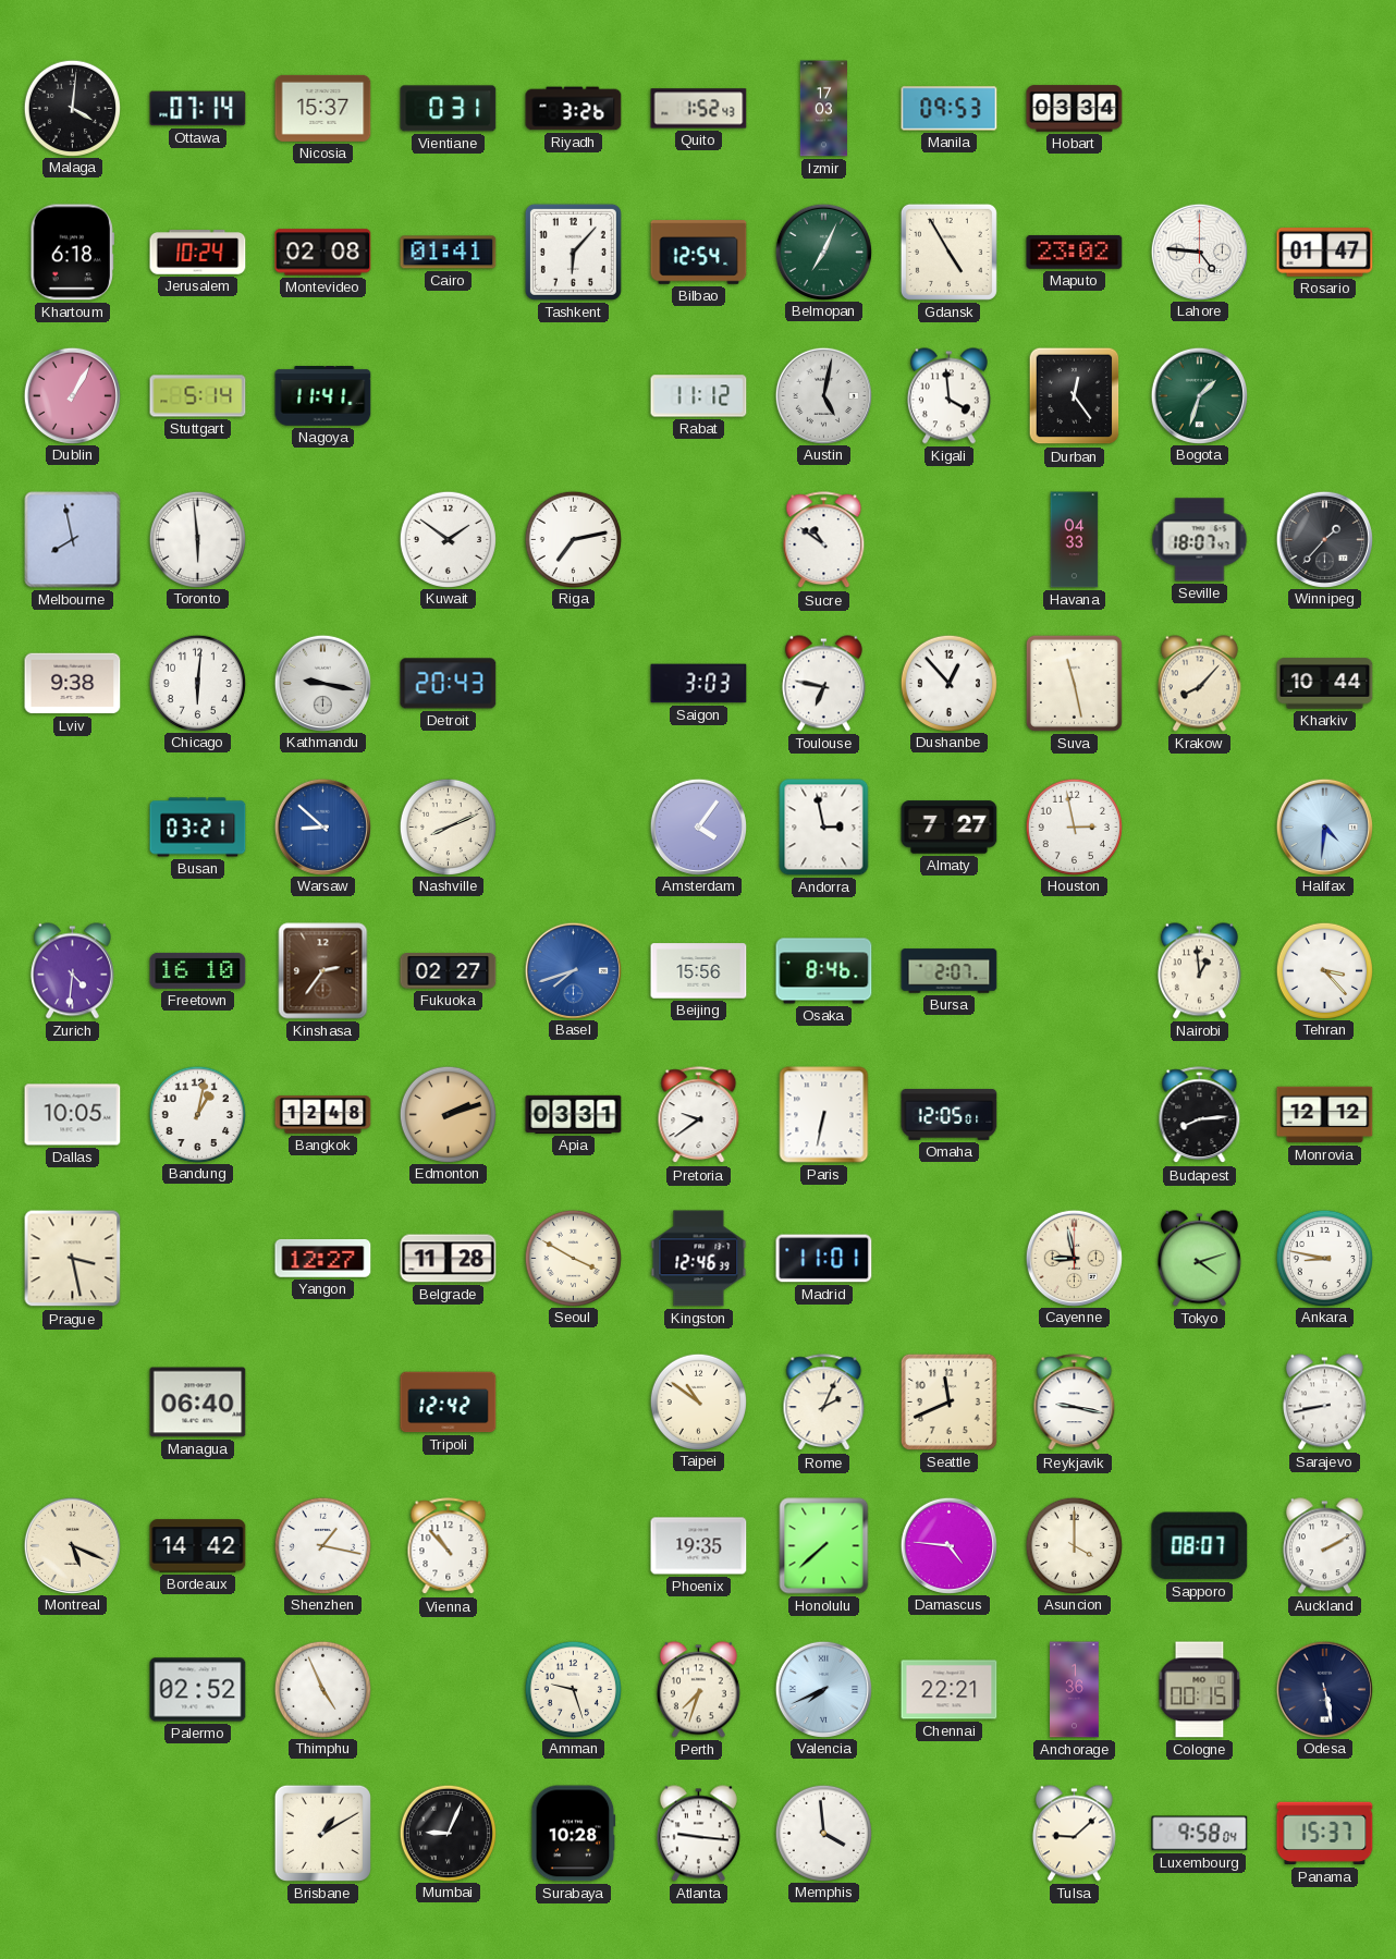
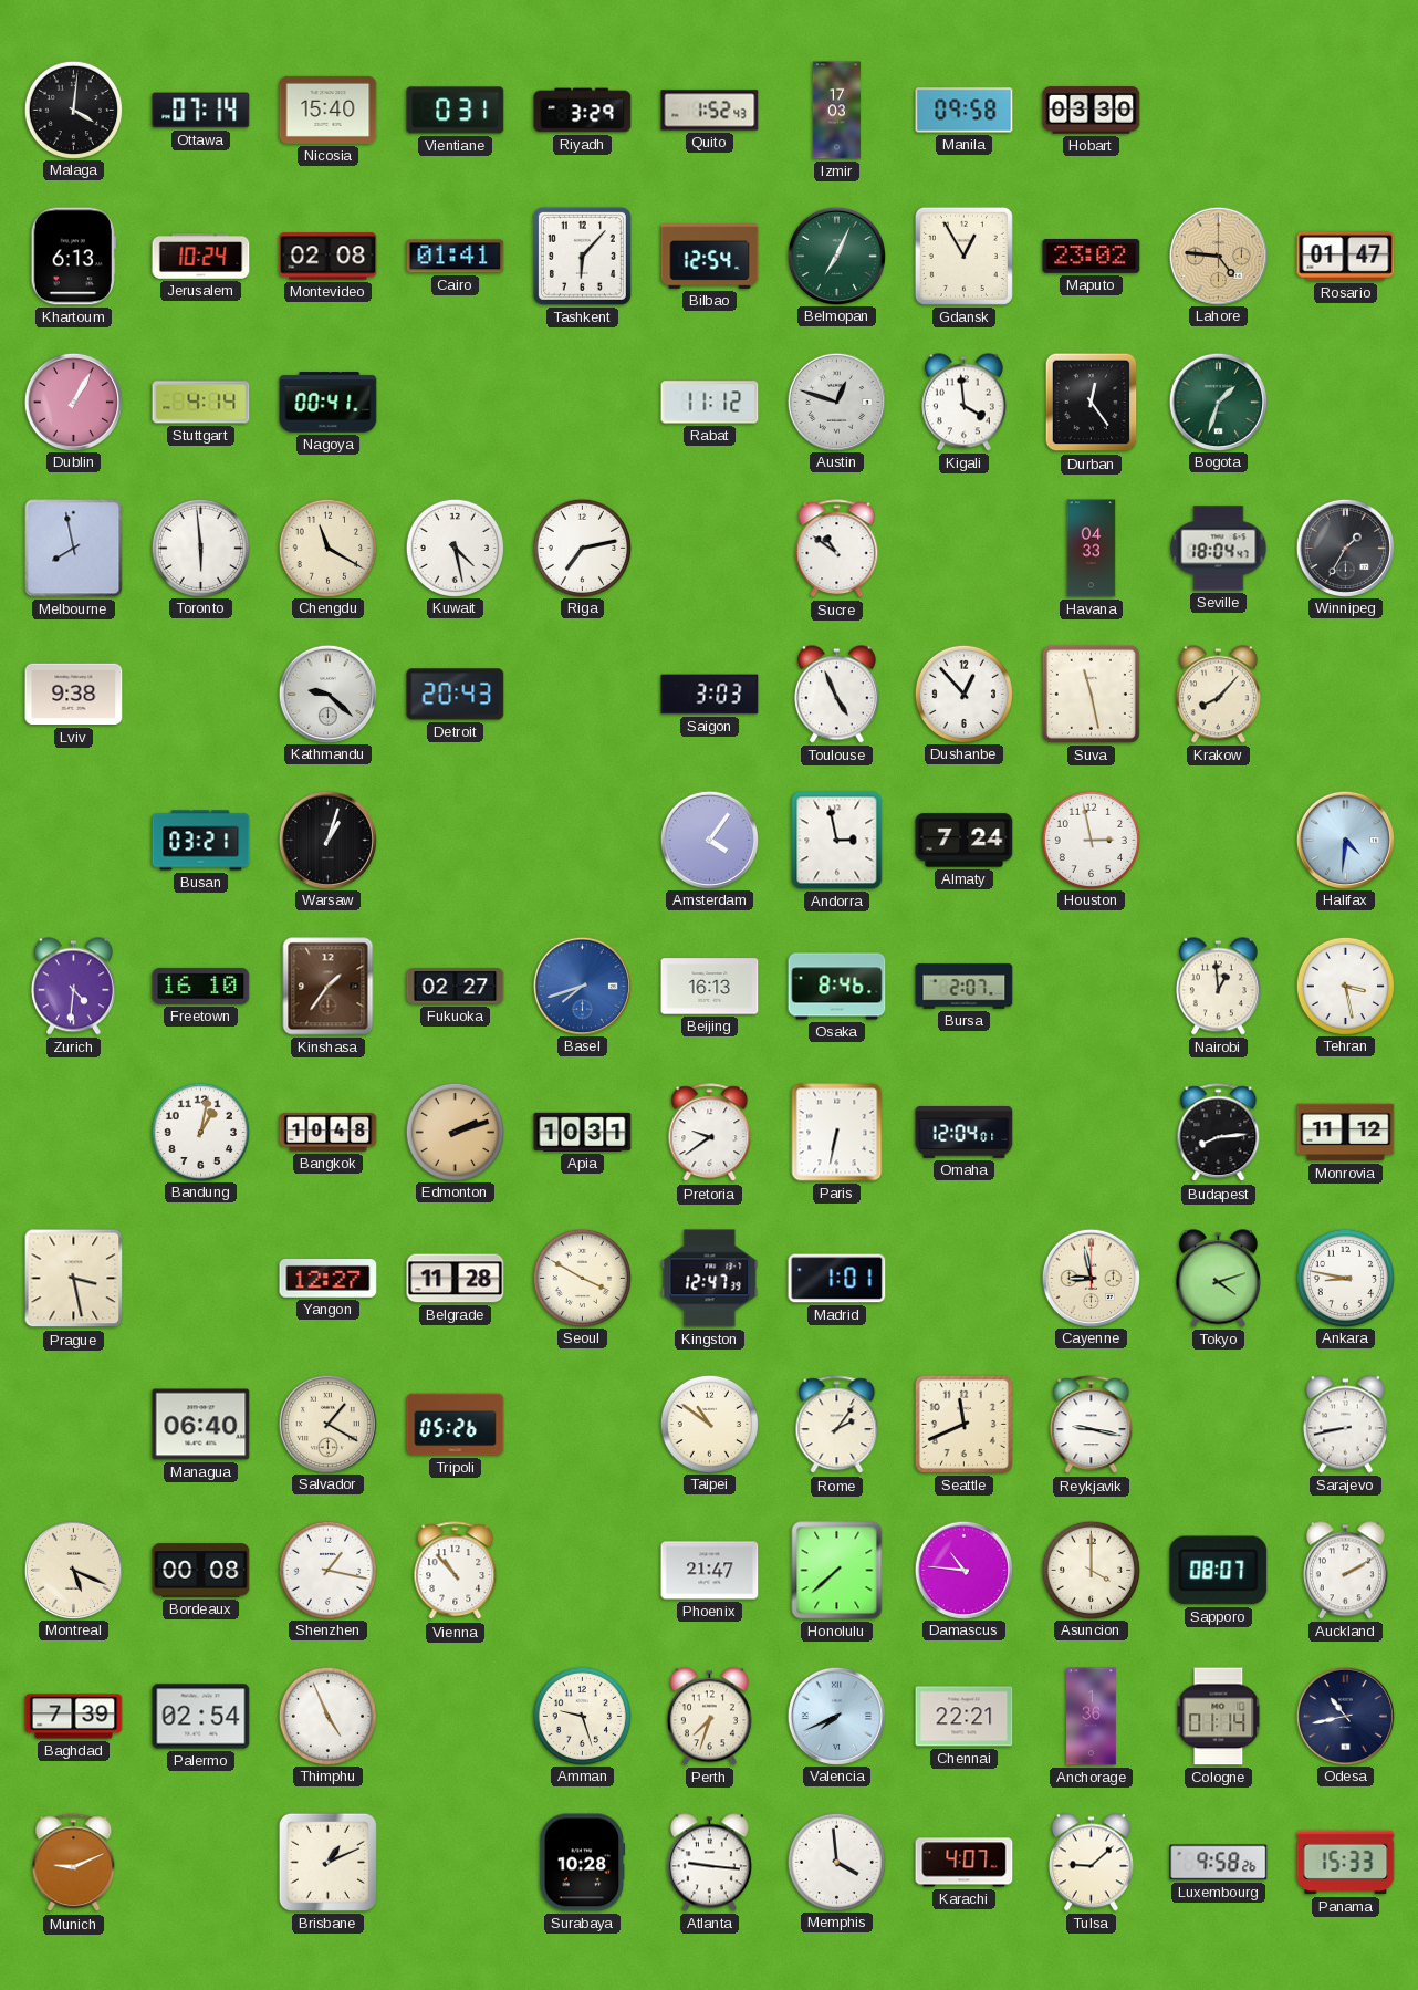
Nicosia: 15:37 -> 15:40
Riyadh: 3:26 -> 3:29
Manila: 09:53 -> 09:58
Hobart: 03:34 -> 03:30
Khartoum: 6:18 -> 6:13
Gdansk: 4:55 -> 12:55
Lahore dial: white -> champagne
Stuttgart: 5:14 -> 4:14
Nagoya: 11:41 -> 00:41
Austin: 5:02 -> 12:48
Chengdu: none -> 11:20
Kuwait: 1:51 -> 4:28
Seville: 18:07 -> 18:04
Winnipeg: 1:37 -> 1:35
Chicago: 6:01 -> none
Kathmandu: 9:17 -> 9:22
Toulouse: 6:47 -> 4:56
Kharkiv: 10:44 -> none
Warsaw: 8:52 -> 1:03
Warsaw dial: blue -> black
Nashville: 8:11 -> none
Almaty: 7:27 -> 7:24
Kinshasa: 2:36 -> 1:36
Beijing: 15:56 -> 16:13
Tehran: 3:23 -> 3:28
Dallas: 10:05 -> none
Bangkok: 12:48 -> 10:48
Apia: 03:31 -> 10:31
Omaha: 12:05 -> 12:04
Monrovia: 12:12 -> 11:12
Kingston: 12:46 -> 12:47
Madrid: 11:01 -> 1:01
Salvador: none -> 1:20
Tripoli: 12:42 -> 05:26
Rome: 2:04 -> 2:06
Bordeaux: 14:42 -> 00:08
Phoenix: 19:35 -> 21:47
Damascus: 4:46 -> 10:46
Baghdad: none -> 7:39
Palermo: 02:52 -> 02:54
Cologne: 00:15 -> 01:14
Odesa: 5:28 -> 10:43
Munich: none -> 9:11
Brisbane: 1:10 -> 1:11
Mumbai: 9:04 -> none
Karachi: none -> 4:07
Luxembourg: 9:58:04 -> 9:58:26
Panama: 15:37 -> 15:33
